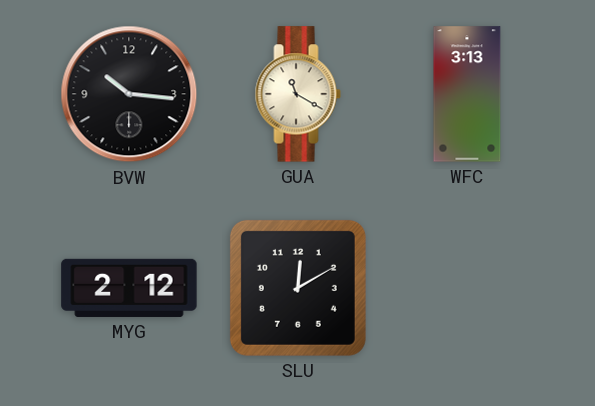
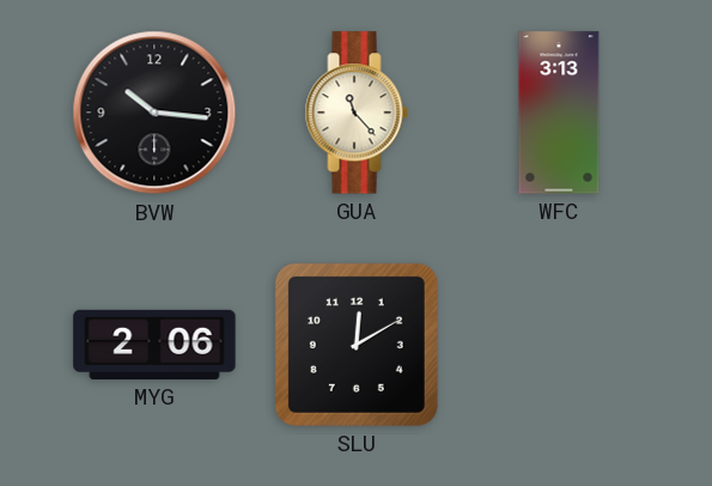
GUA: 11:20 -> 11:23
MYG: 2:12 -> 2:06
